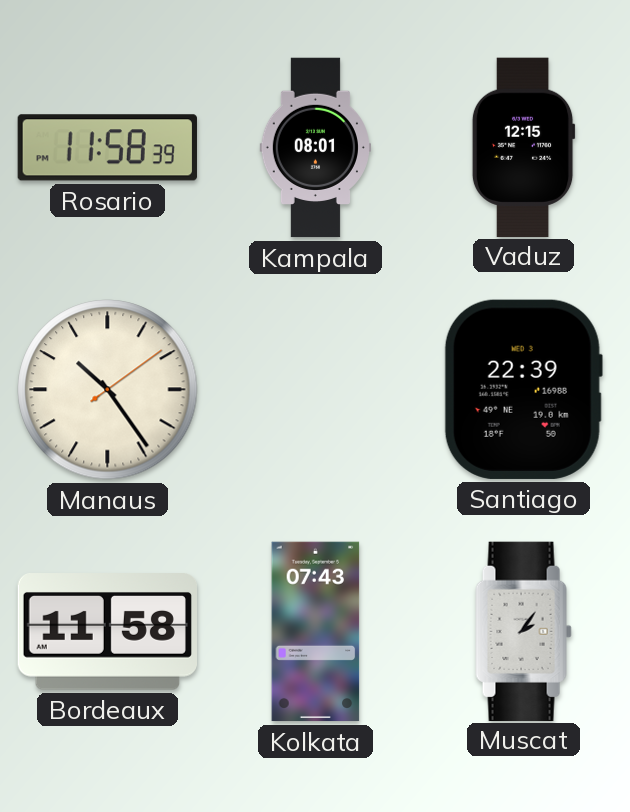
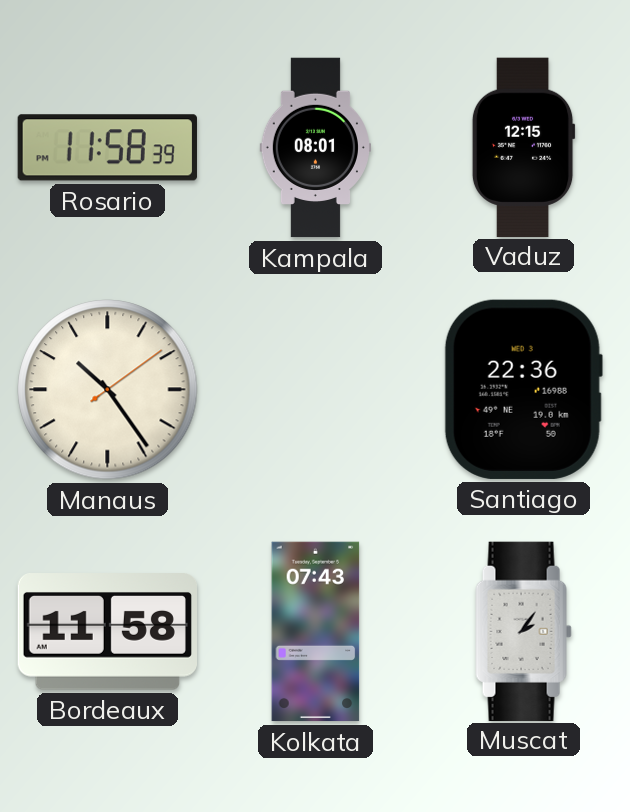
Santiago: 22:39 -> 22:36
